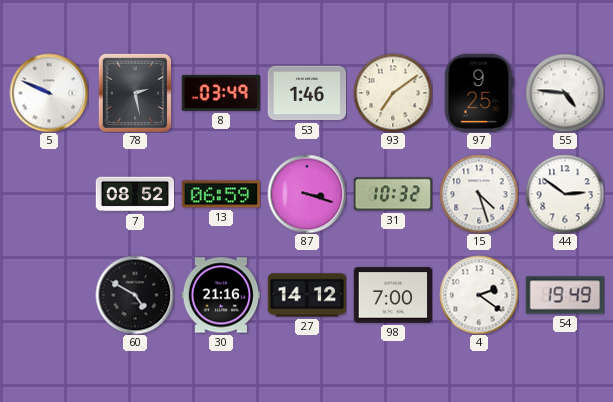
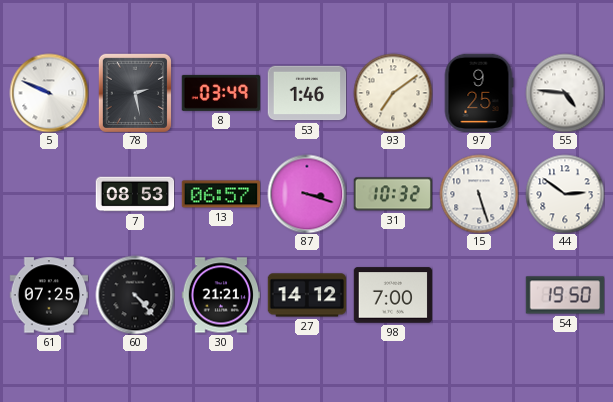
7: 08:52 -> 08:53
13: 06:59 -> 06:57
15: 4:27 -> 5:27
61: none -> 07:25
60: 4:50 -> 4:23
30: 21:16 -> 21:21
4: 2:21 -> none
54: 19:49 -> 19:50
